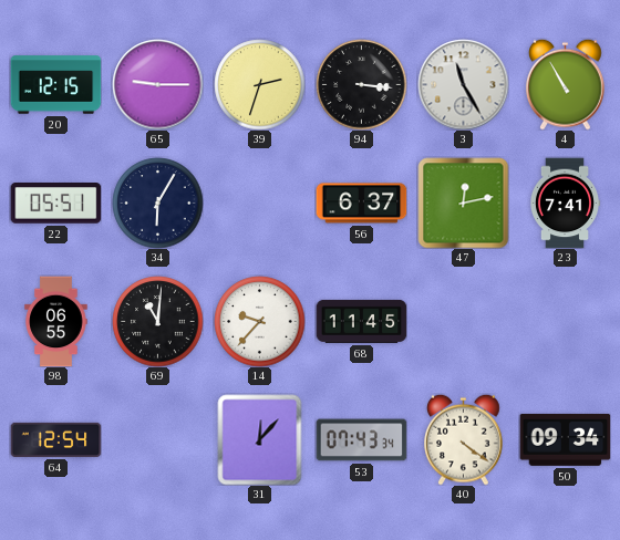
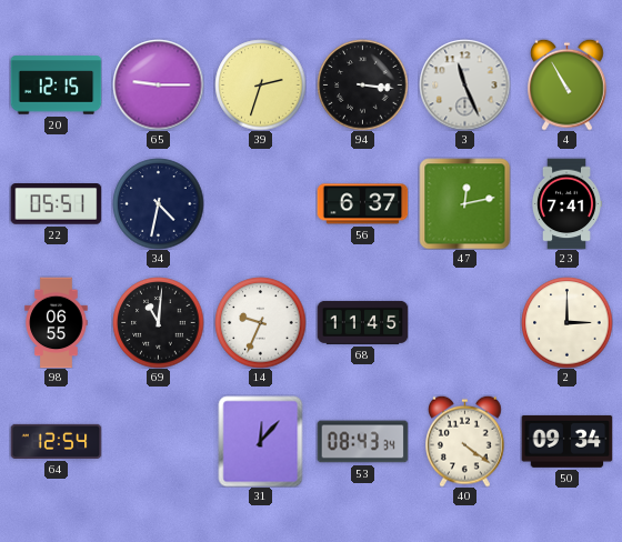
3: 11:25 -> 11:26
34: 6:05 -> 4:32
14: 9:37 -> 9:34
2: none -> 3:00
53: 07:43 -> 08:43
